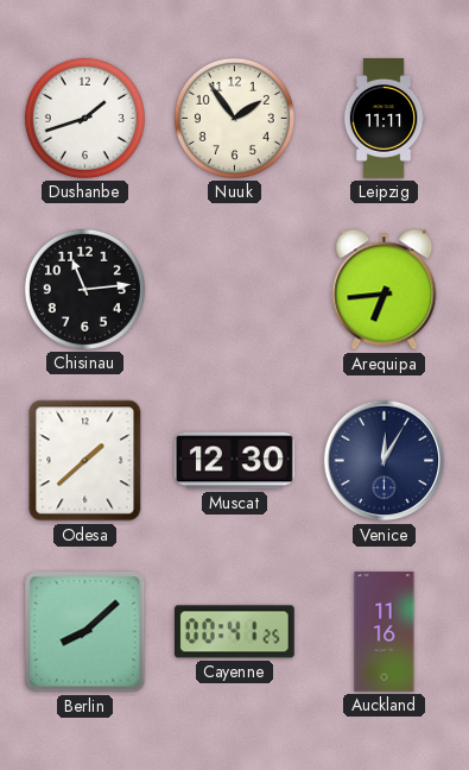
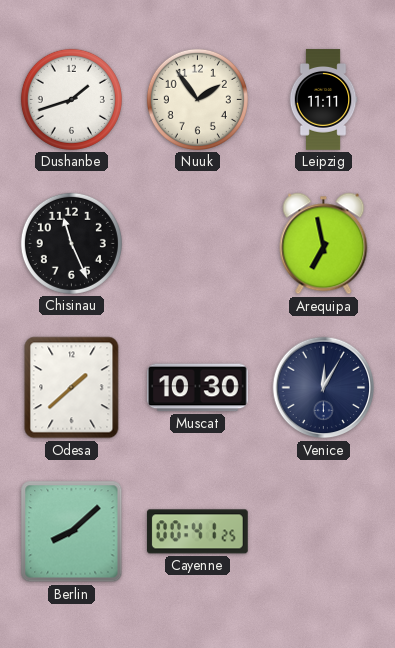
Chisinau: 11:14 -> 11:26
Arequipa: 6:44 -> 6:58
Muscat: 12:30 -> 10:30
Auckland: 11:16 -> none
